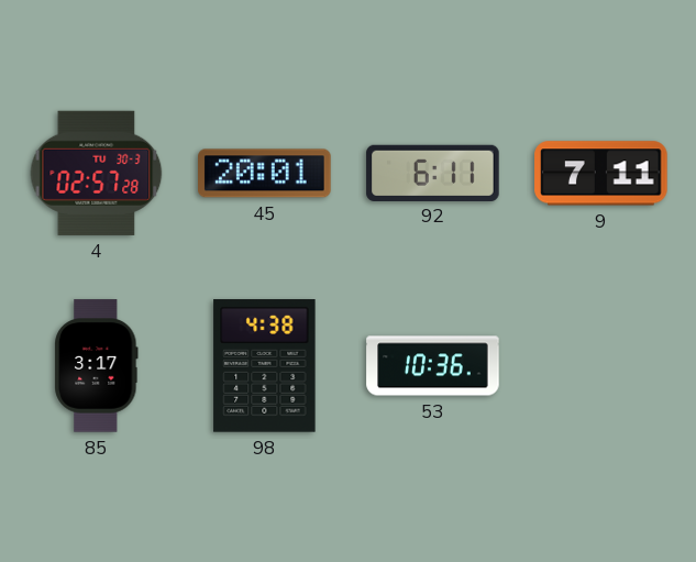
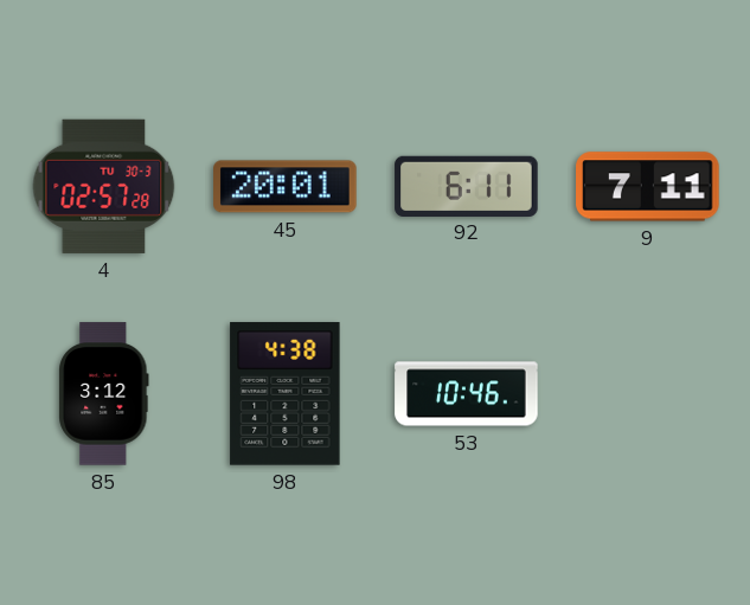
85: 3:17 -> 3:12
53: 10:36 -> 10:46
